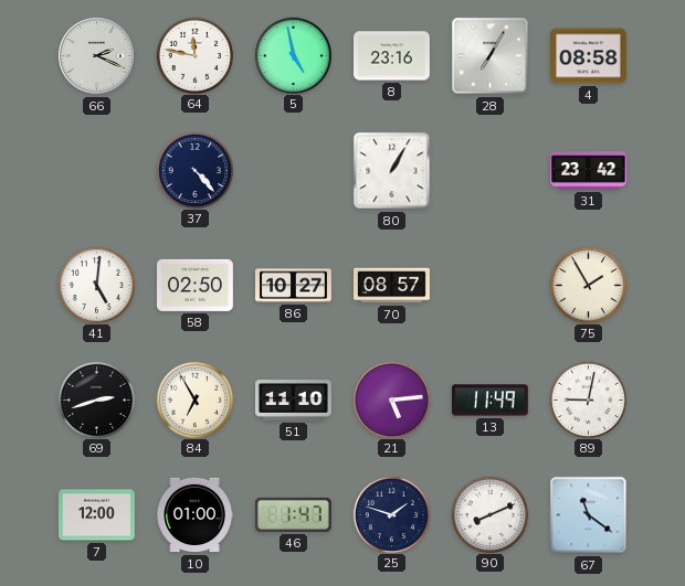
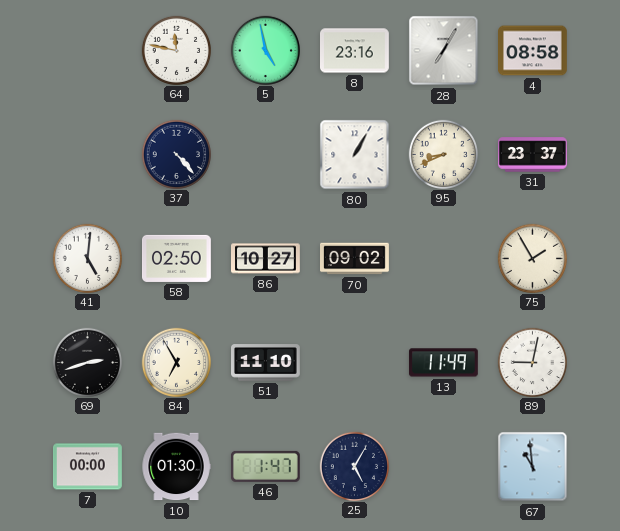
66: 2:19 -> none
95: none -> 8:41
31: 23:42 -> 23:37
70: 08:57 -> 09:02
21: 5:14 -> none
7: 12:00 -> 00:00
10: 01:00 -> 01:30
25: 1:48 -> 5:05
90: 8:11 -> none
67: 11:21 -> 10:59
